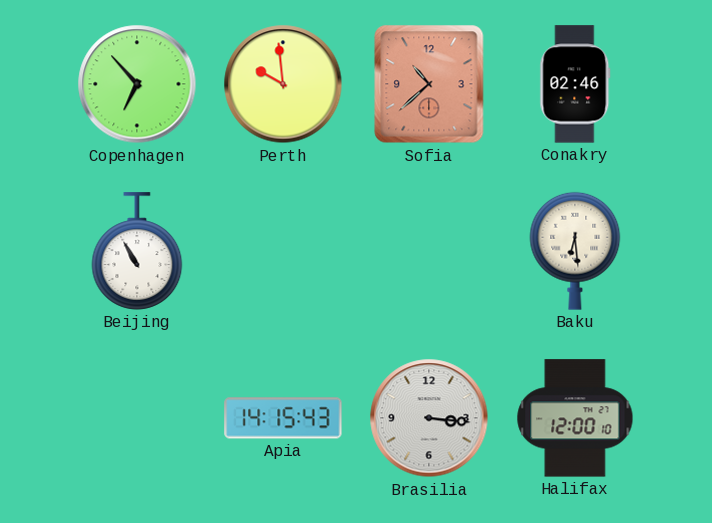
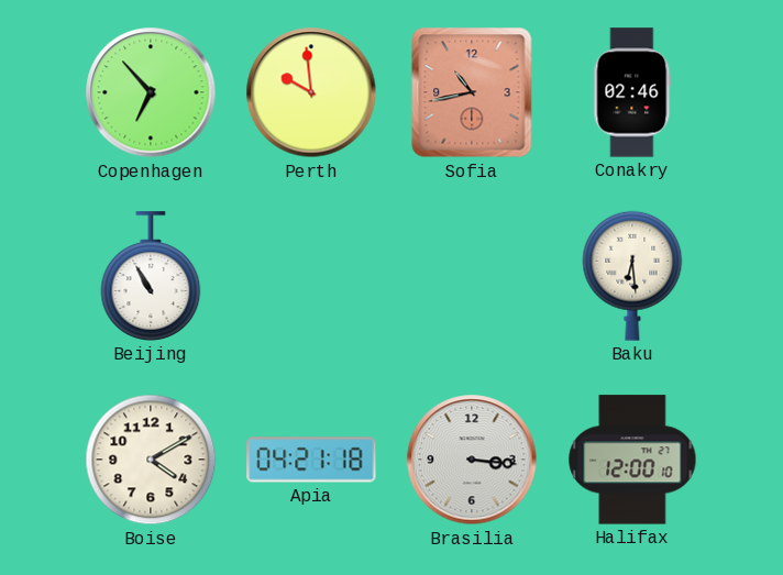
Sofia: 10:38 -> 10:43
Boise: none -> 4:10
Apia: 14:15 -> 04:21
